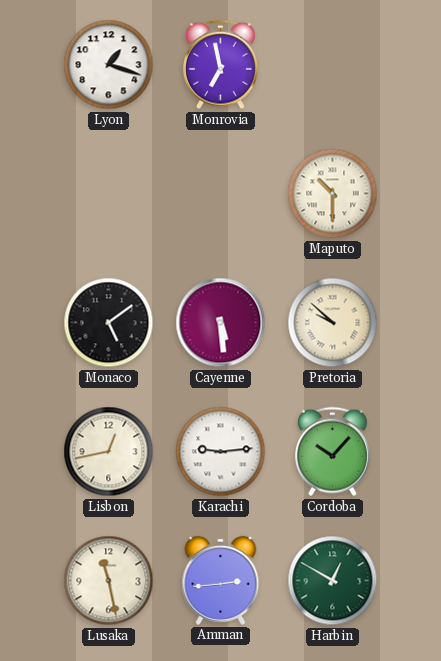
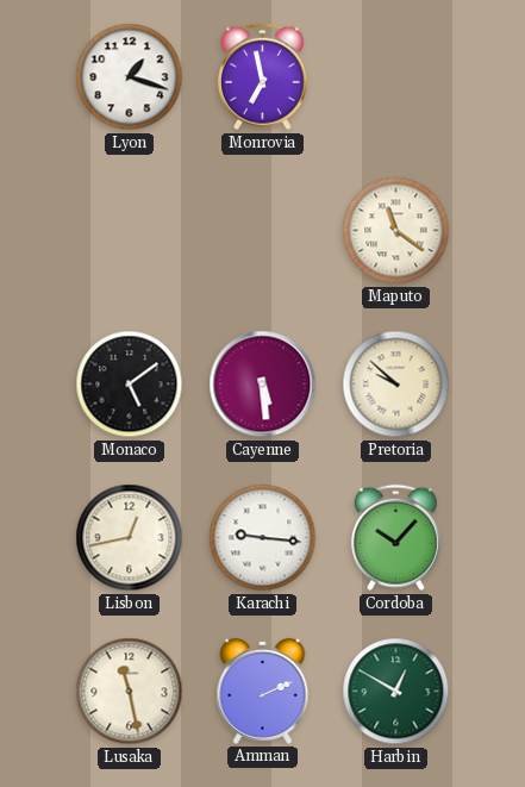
Maputo: 10:30 -> 11:21
Karachi: 9:14 -> 9:16
Amman: 2:44 -> 2:11
